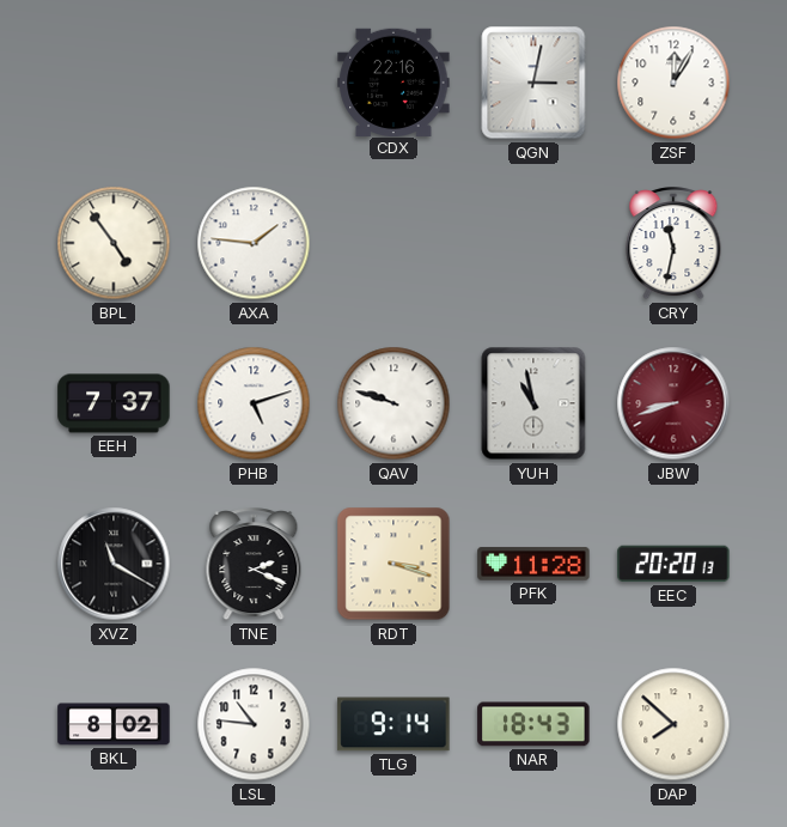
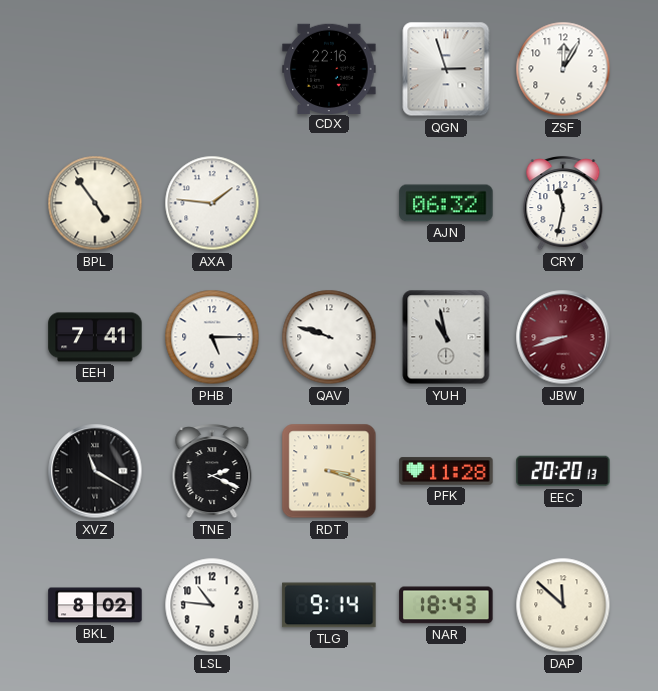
QGN: 3:02 -> 2:57
AJN: none -> 06:32
EEH: 7:37 -> 7:41
PHB: 5:12 -> 5:15
DAP: 7:52 -> 11:52
